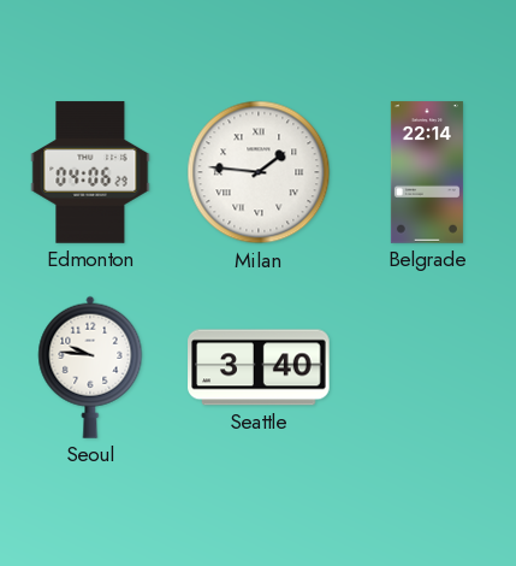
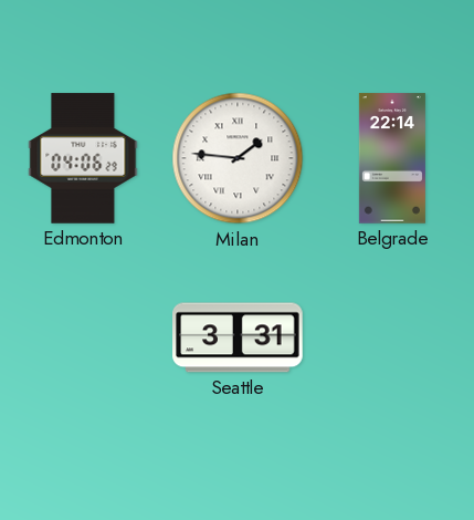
Seoul: 9:46 -> none
Seattle: 3:40 -> 3:31
